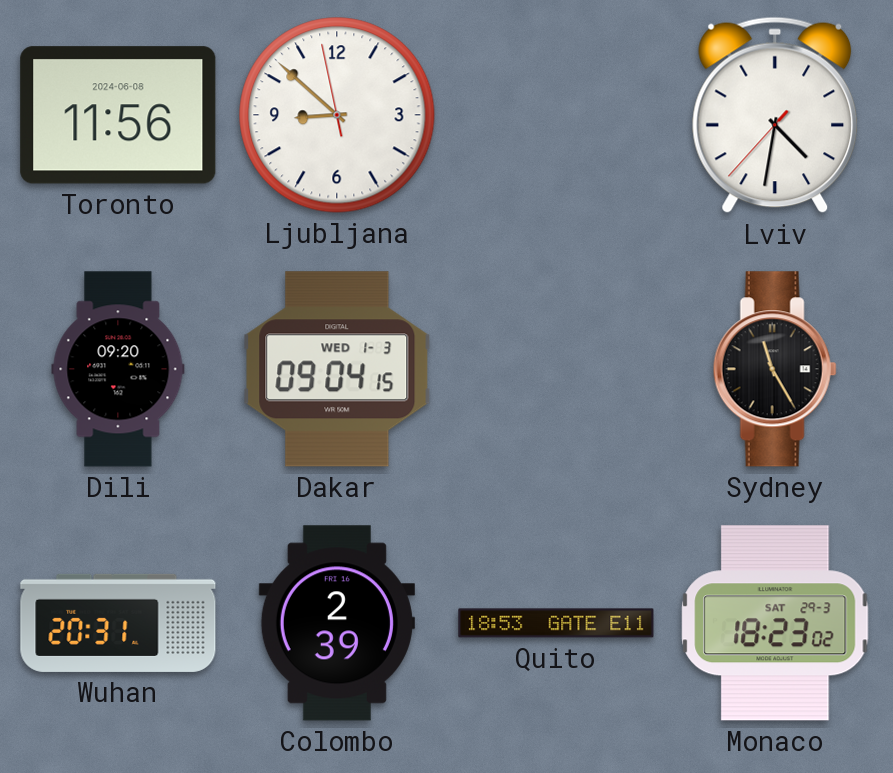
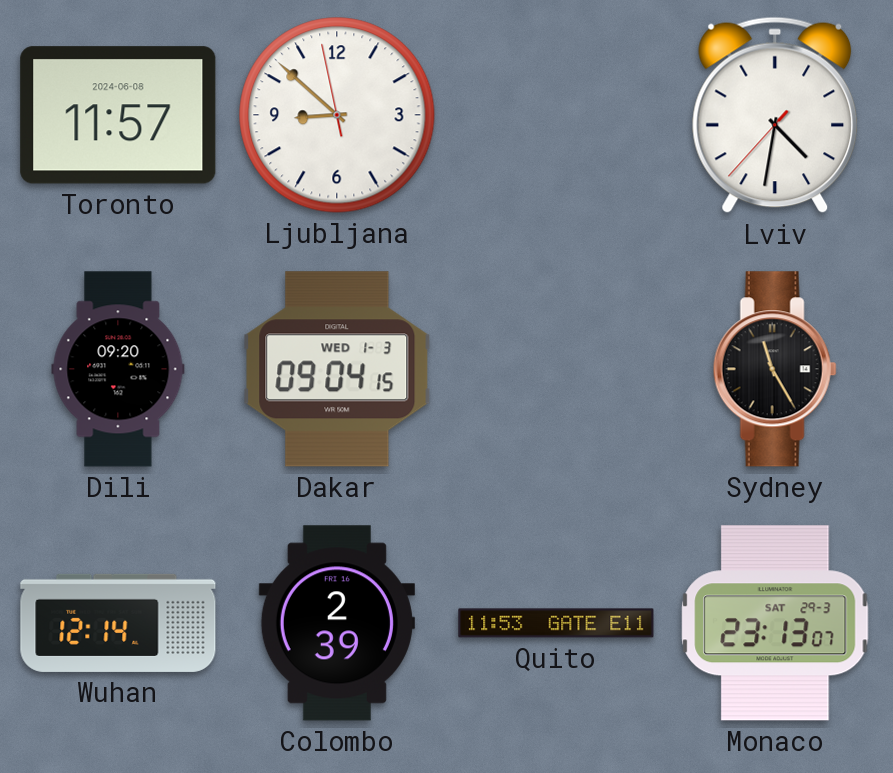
Toronto: 11:56 -> 11:57
Wuhan: 20:31 -> 12:14
Quito: 18:53 -> 11:53
Monaco: 18:23 -> 23:13
